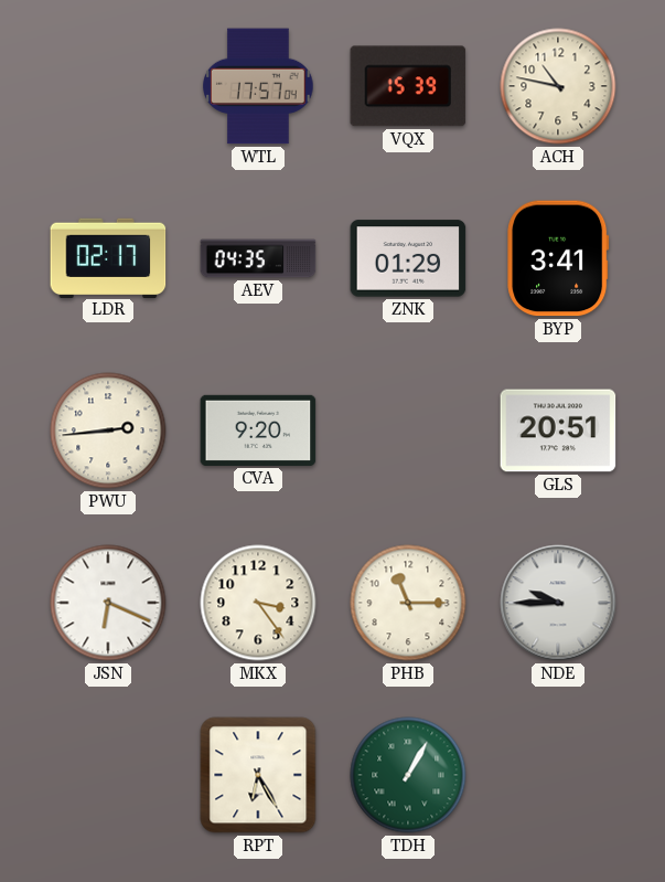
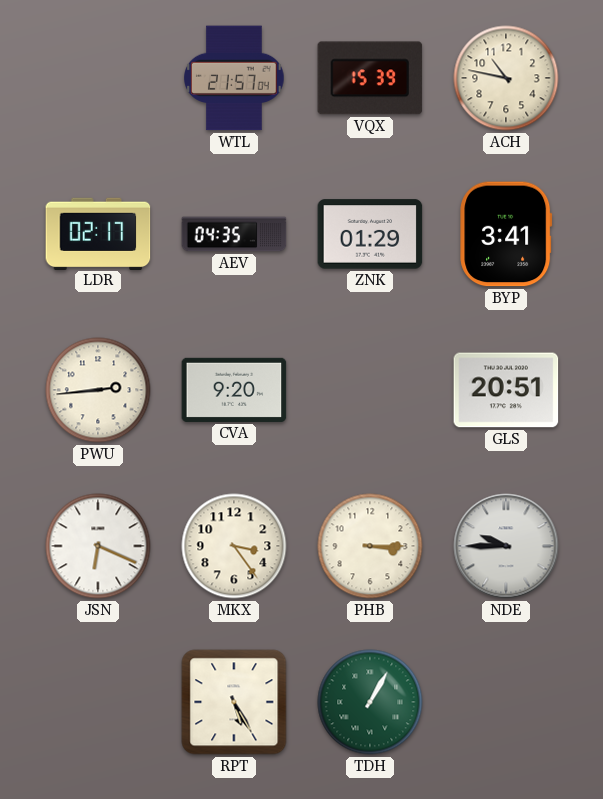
WTL: 17:57 -> 21:57
PHB: 11:15 -> 3:15
RPT: 6:25 -> 5:25
